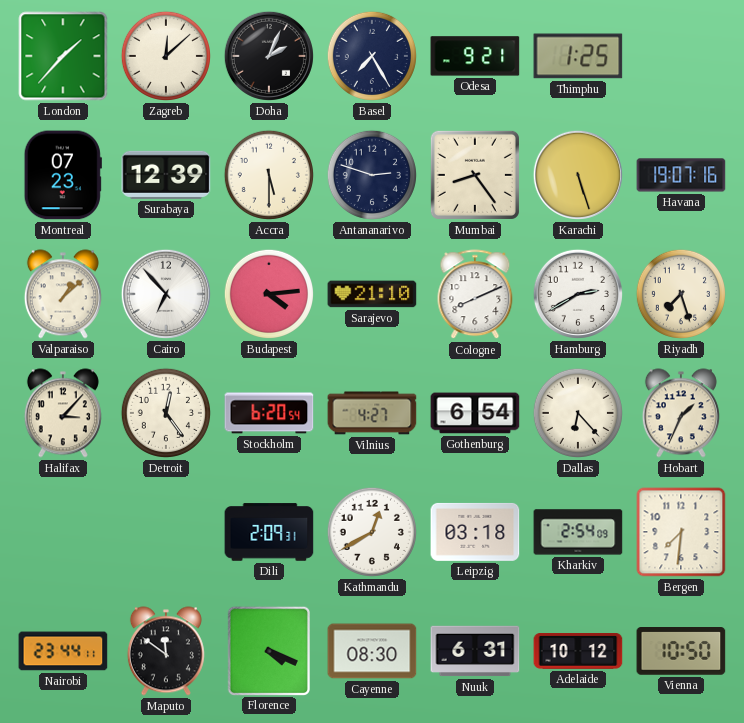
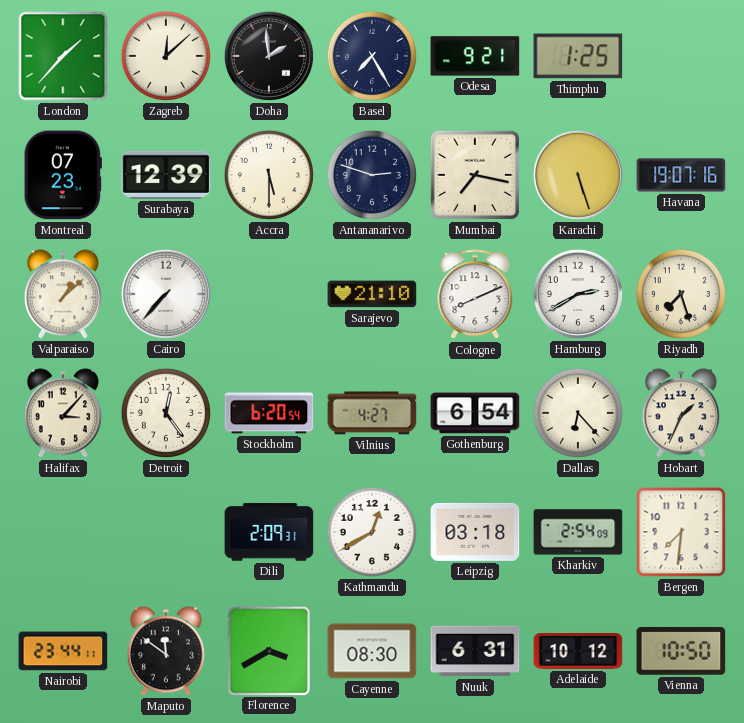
Doha: 2:04 -> 1:59
Mumbai: 8:24 -> 7:17
Cairo: 6:53 -> 7:37
Budapest: 4:14 -> none
Florence: 4:19 -> 3:40
